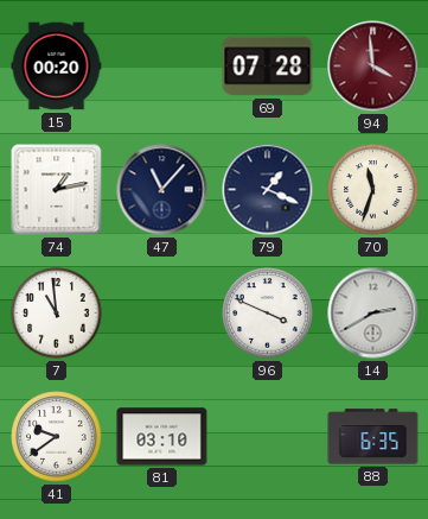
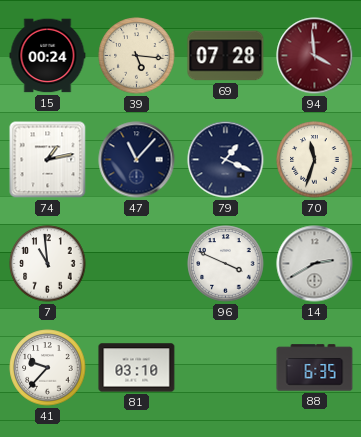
15: 00:20 -> 00:24
39: none -> 5:16
41: 9:39 -> 9:37
